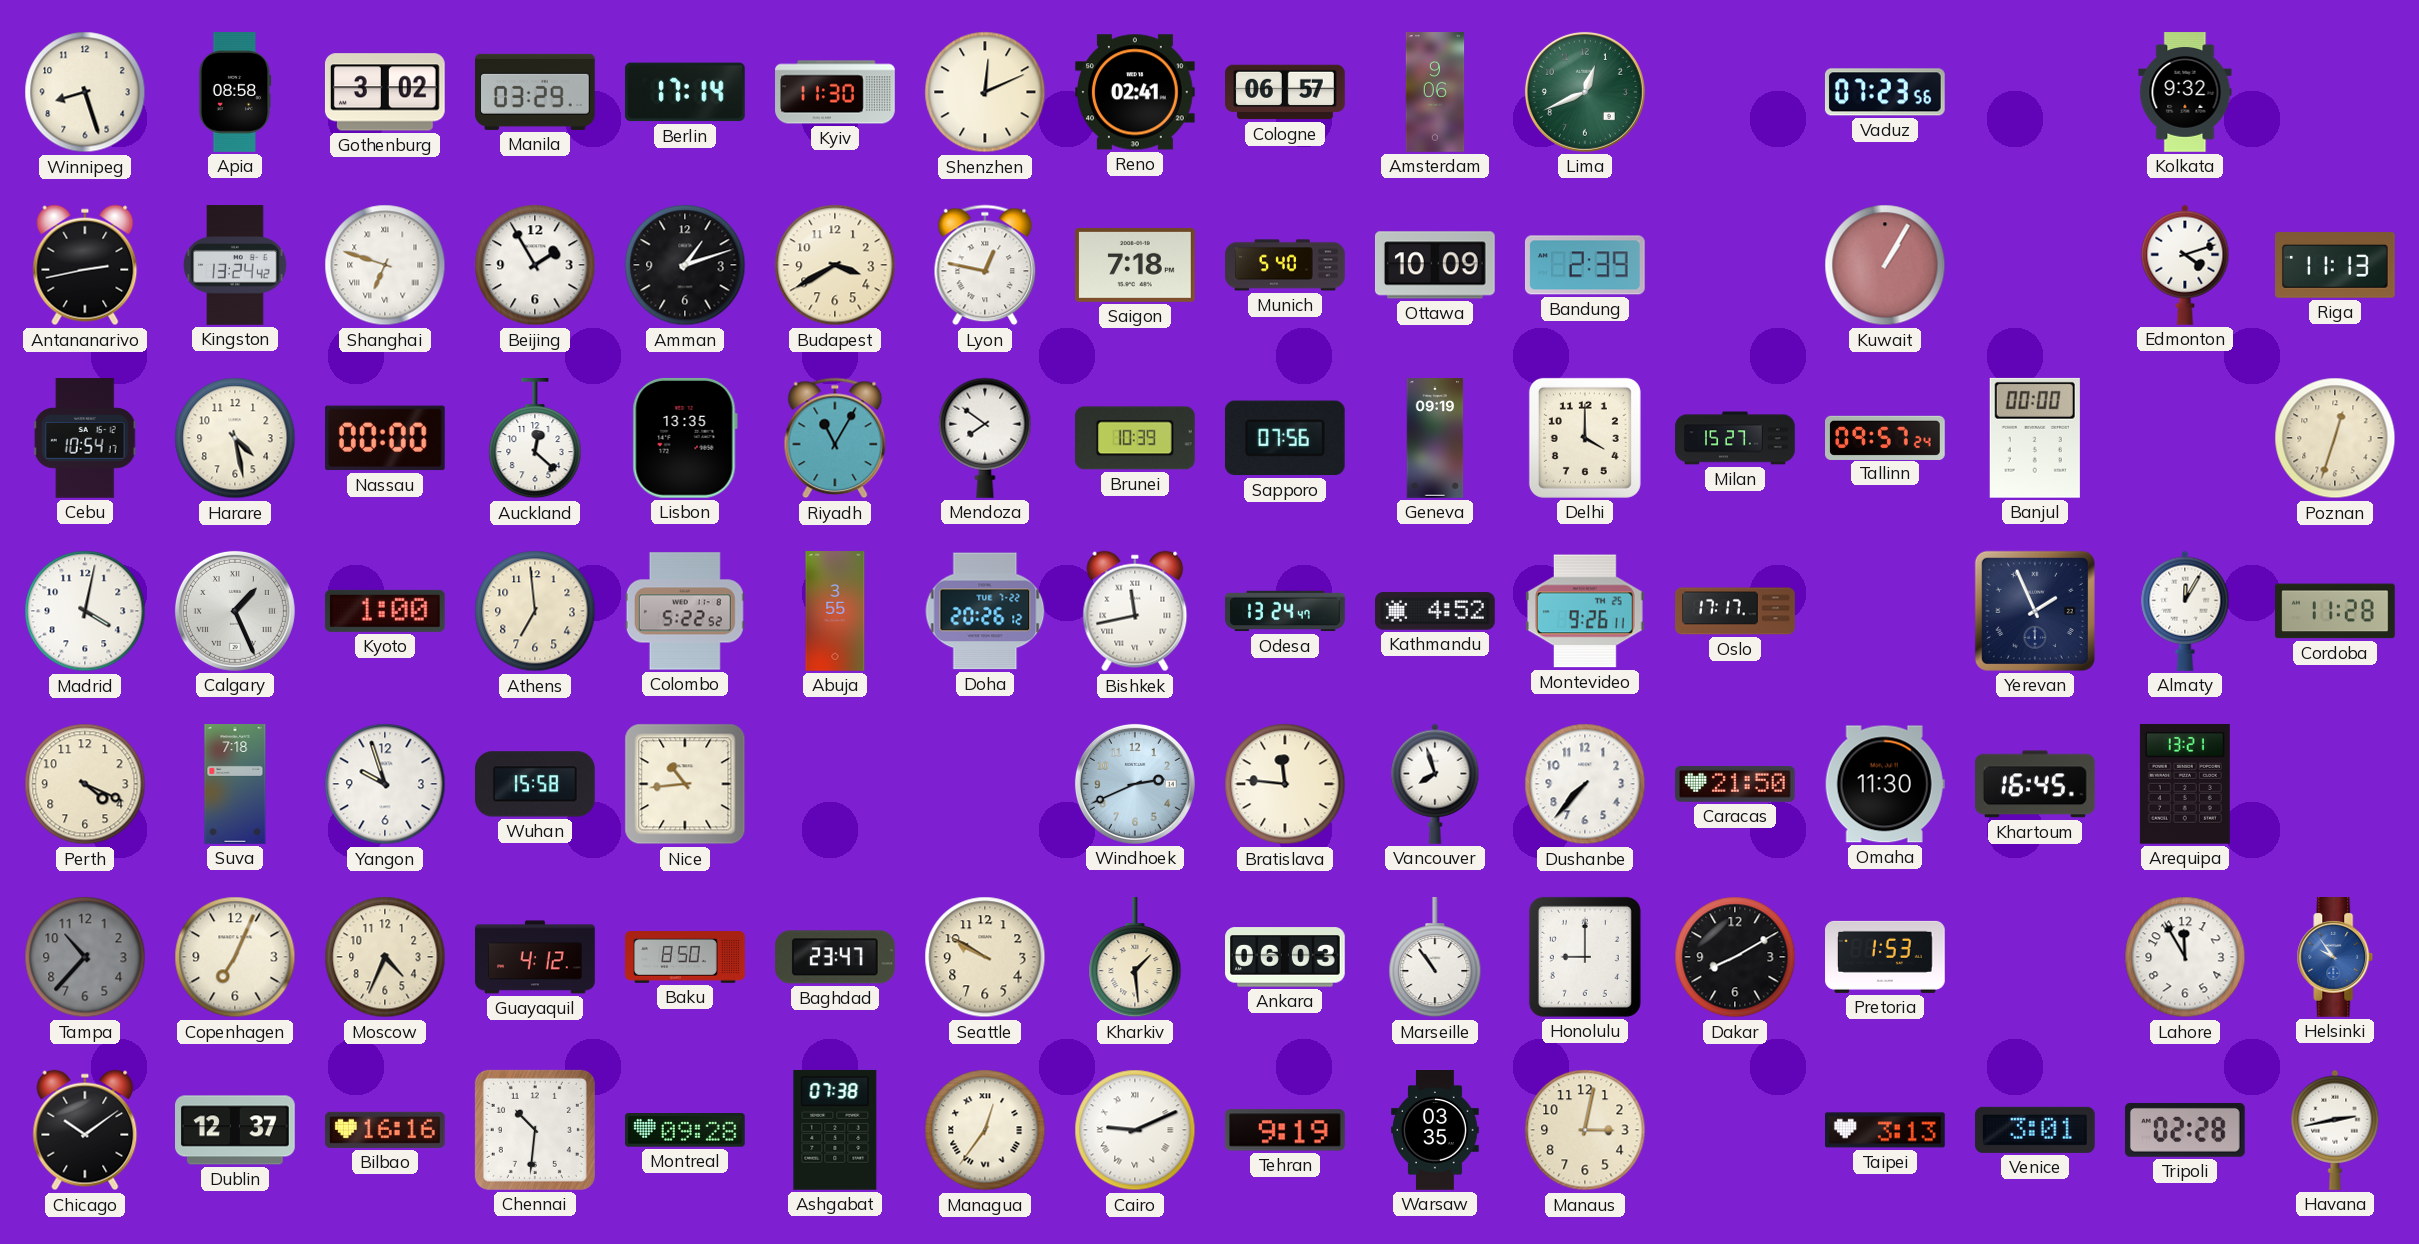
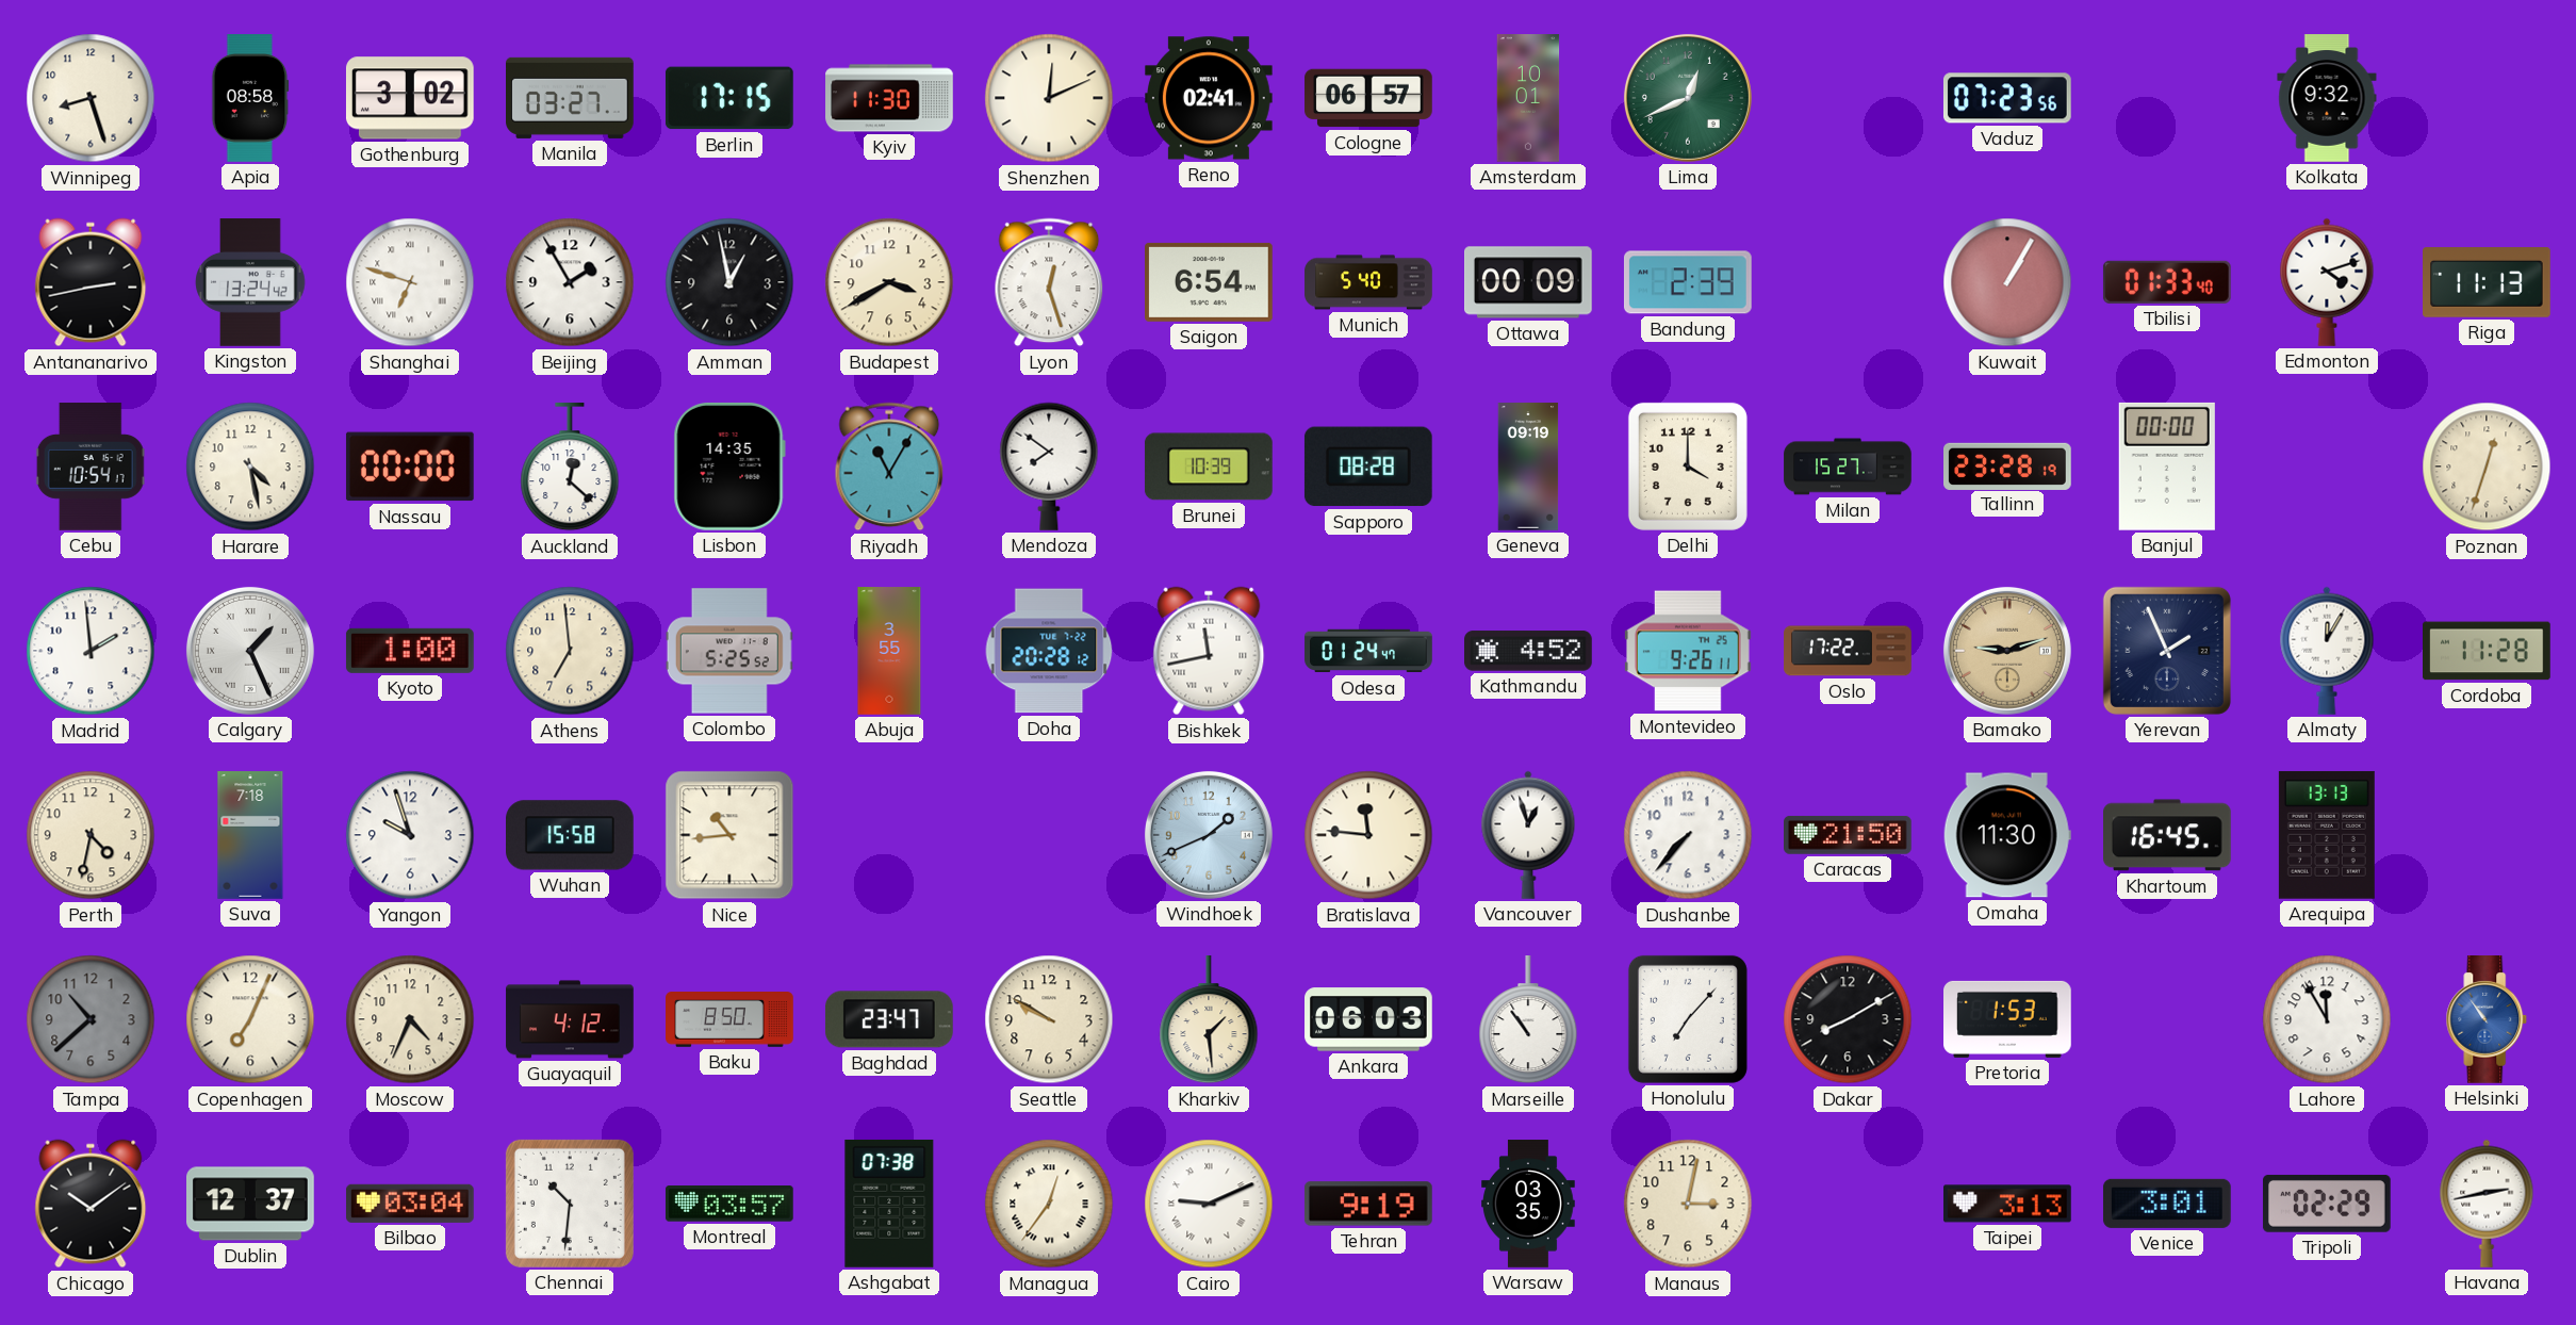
Manila: 03:29 -> 03:27
Berlin: 17:14 -> 17:15
Amsterdam: 9:06 -> 10:01
Amman: 1:12 -> 12:58
Lyon: 12:47 -> 12:27
Saigon: 7:18 -> 6:54
Ottawa: 10:09 -> 00:09
Tbilisi: none -> 01:33
Lisbon: 13:35 -> 14:35
Sapporo: 07:56 -> 08:28
Tallinn: 09:57 -> 23:28
Madrid: 4:02 -> 1:59
Colombo: 5:22 -> 5:25
Doha: 20:26 -> 20:28
Odesa: 13:24 -> 01:24
Oslo: 17:17 -> 17:22
Bamako: none -> 9:12
Perth: 4:19 -> 4:32
Windhoek: 2:41 -> 1:41
Vancouver: 7:57 -> 12:57
Arequipa: 13:21 -> 13:13
Tampa: 10:37 -> 10:38
Honolulu: 9:00 -> 7:07
Helsinki: 9:54 -> 10:54
Bilbao: 16:16 -> 03:04
Montreal: 09:28 -> 03:57
Tripoli: 02:28 -> 02:29
